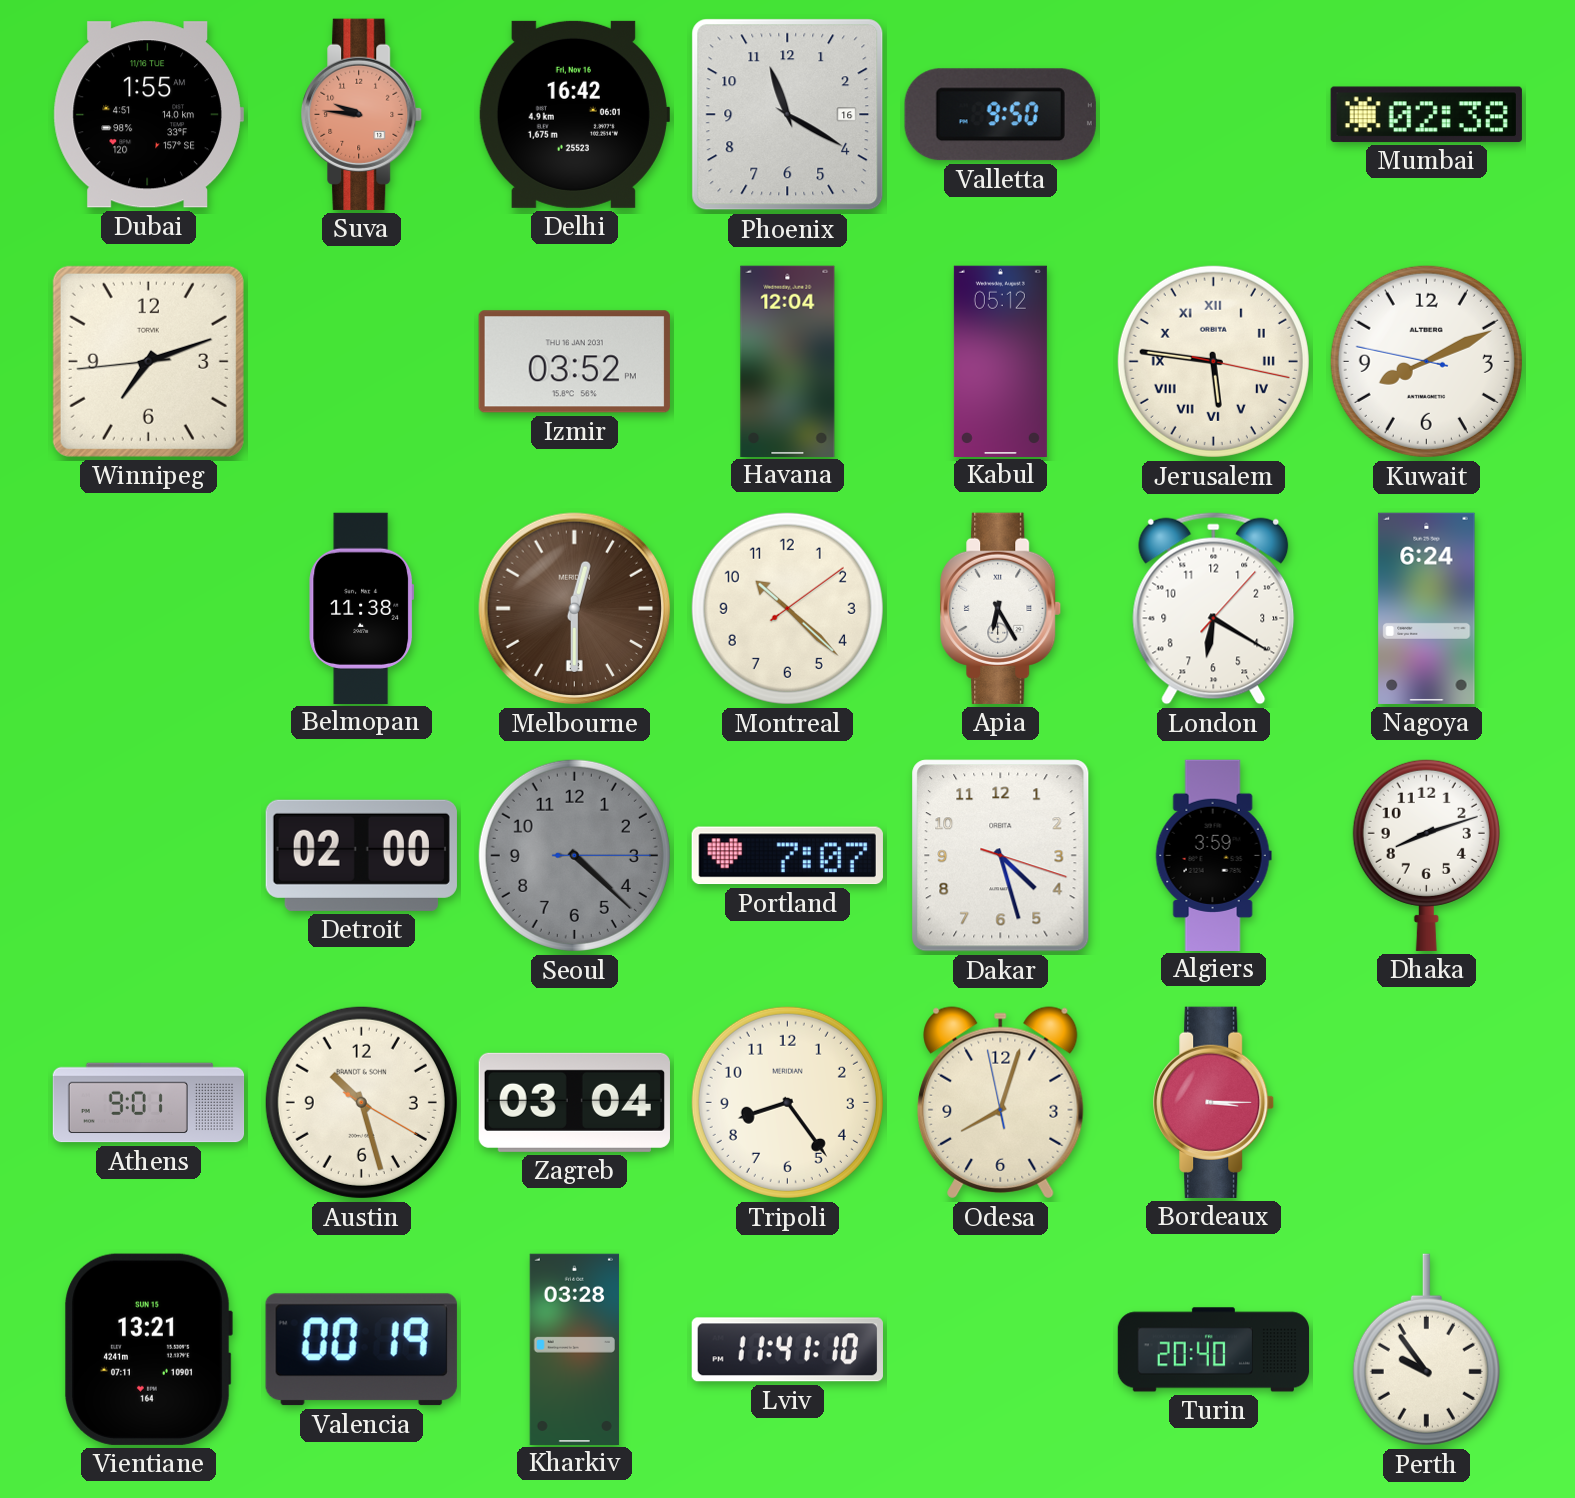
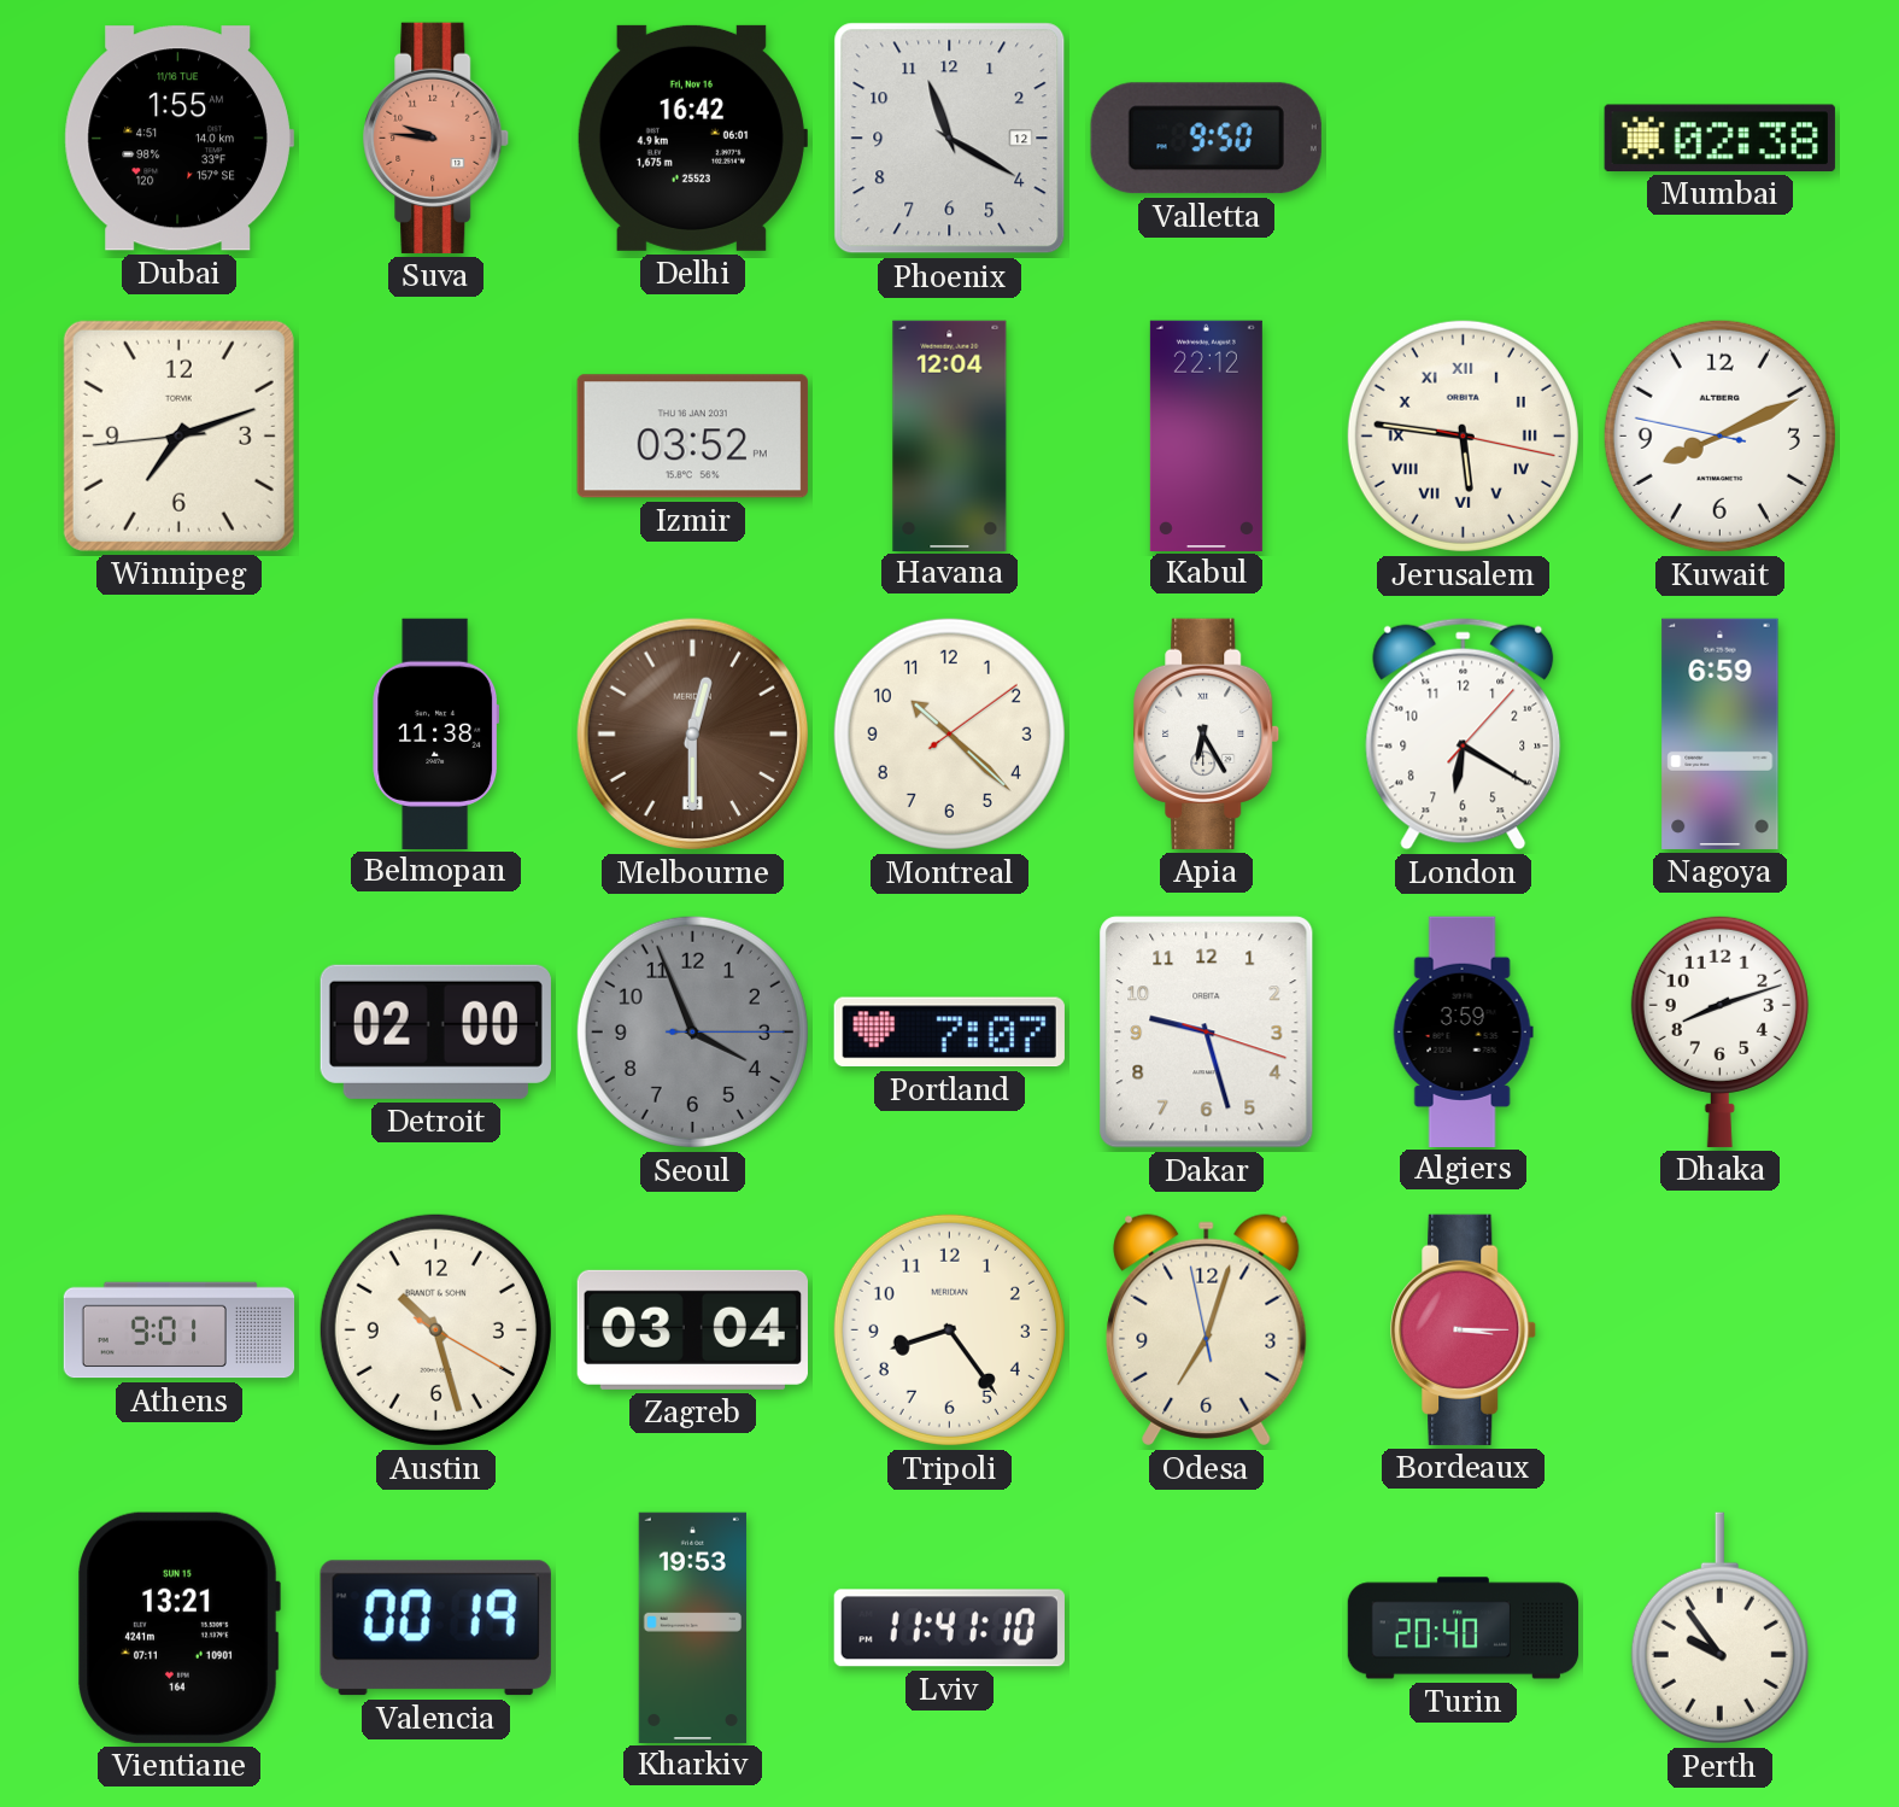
Phoenix date: 16 -> 12
Kabul: 05:12 -> 22:12
Nagoya: 6:24 -> 6:59
Seoul: 4:22 -> 3:56
Dakar: 4:27 -> 9:27
Odesa: 8:02 -> 7:02
Kharkiv: 03:28 -> 19:53
